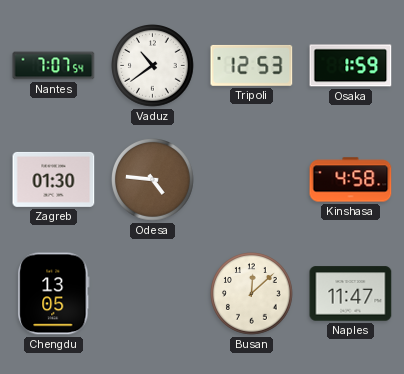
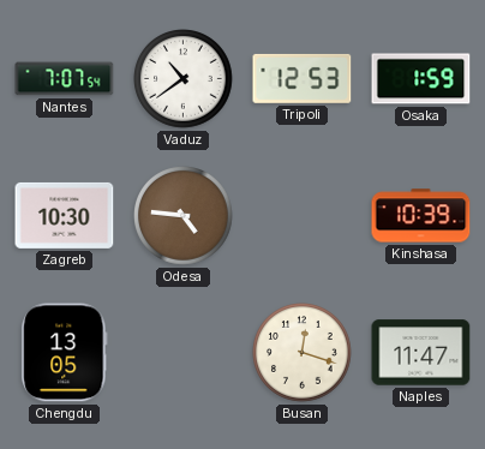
Zagreb: 01:30 -> 10:30
Kinshasa: 4:58 -> 10:39
Busan: 12:08 -> 12:18
